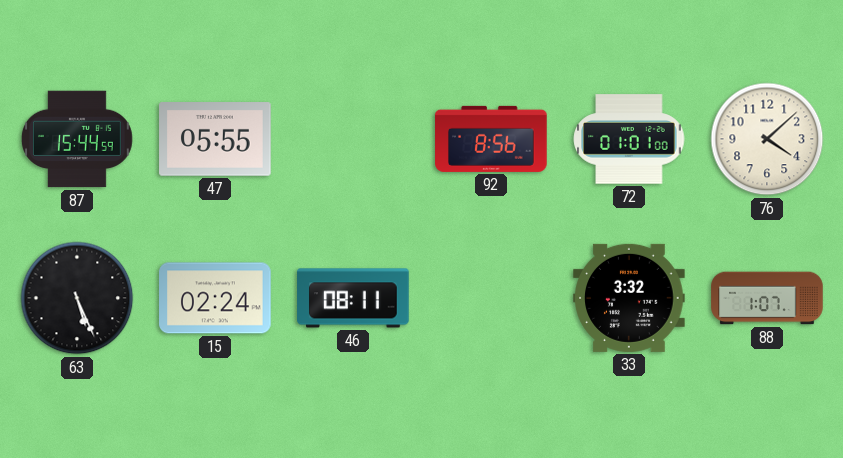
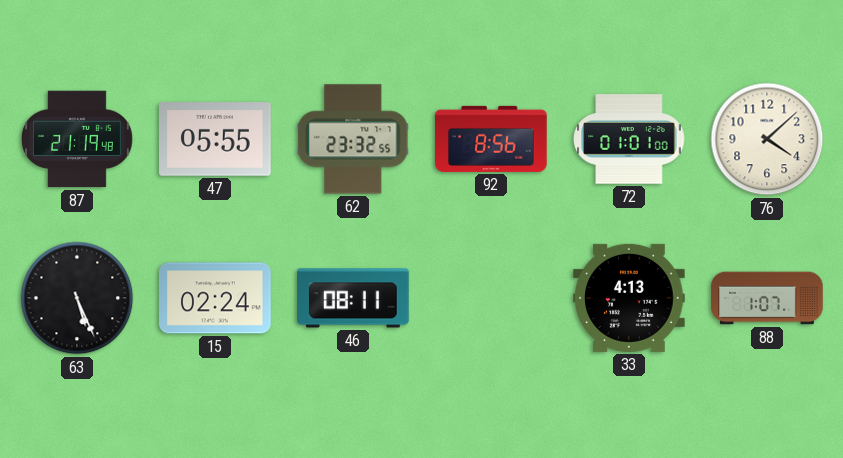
87: 15:44 -> 21:19
62: none -> 23:32
33: 3:32 -> 4:13
